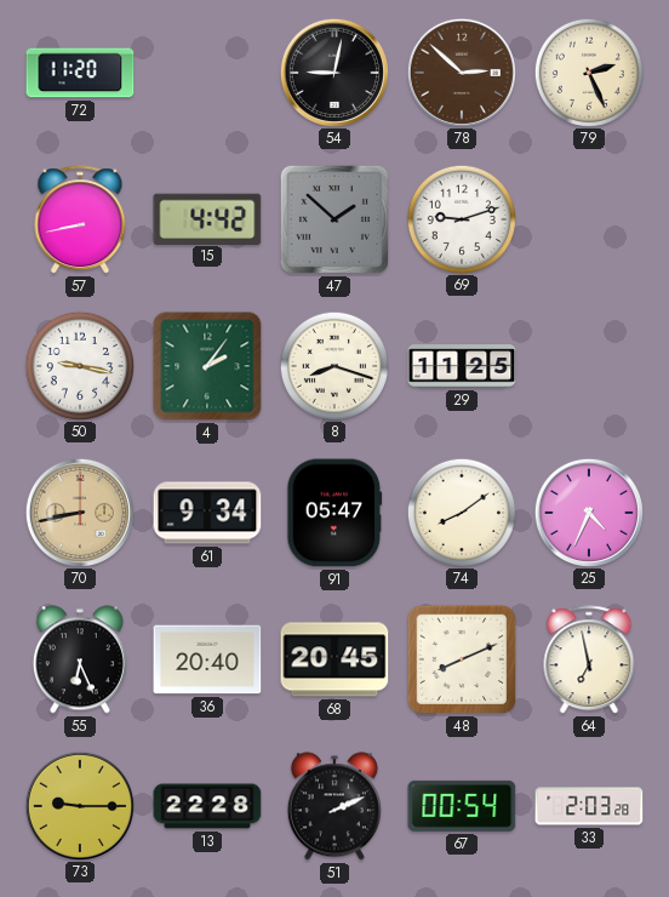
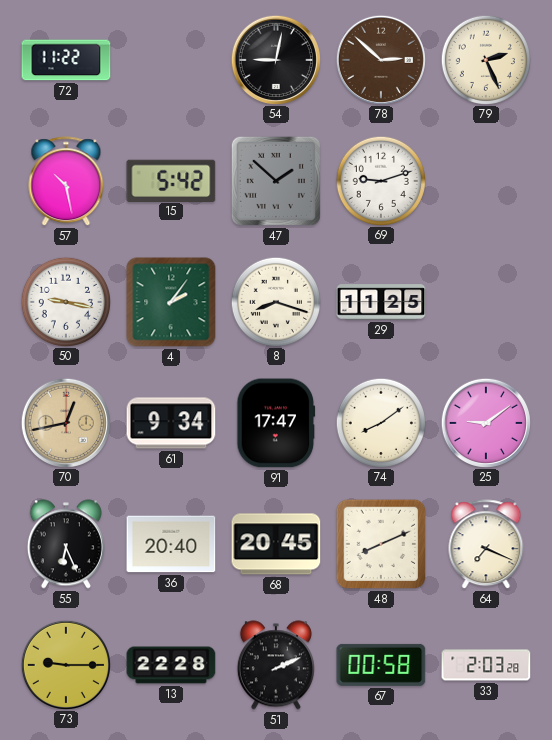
72: 11:20 -> 11:22
57: 8:43 -> 10:28
15: 4:42 -> 5:42
70: 8:43 -> 12:43
91: 05:47 -> 17:47
25: 4:34 -> 9:09
64: 6:58 -> 7:19
67: 00:54 -> 00:58
